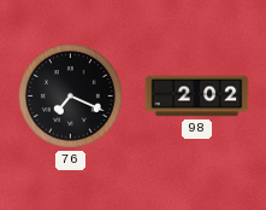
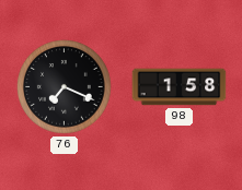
98: 2:02 -> 1:58
